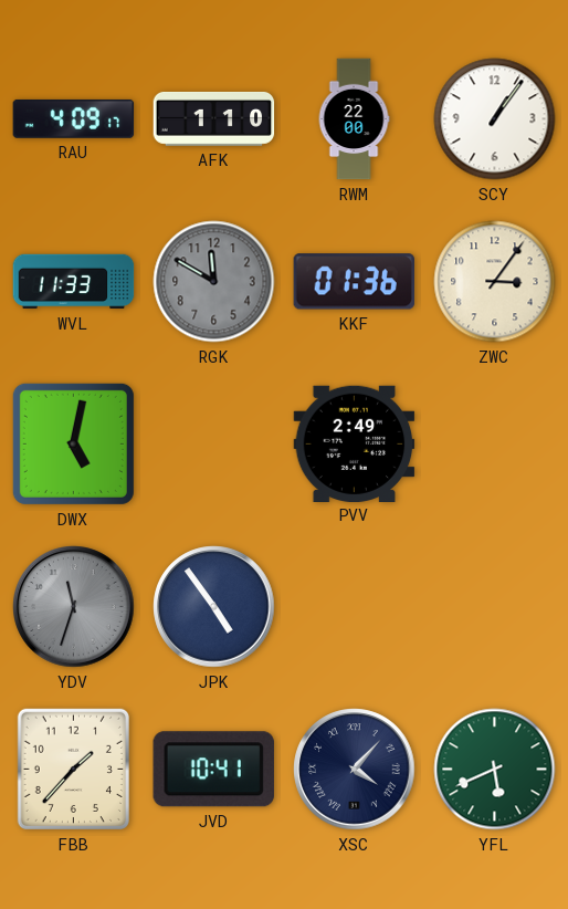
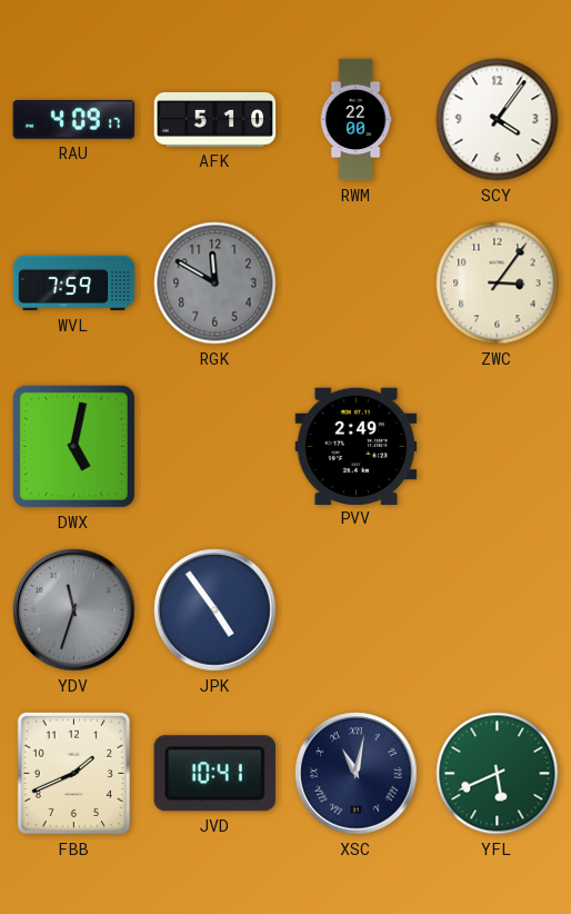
AFK: 1:10 -> 5:10
SCY: 1:06 -> 4:06
WVL: 11:33 -> 7:59
KKF: 01:36 -> none
FBB: 1:37 -> 1:41
XSC: 4:07 -> 11:02
